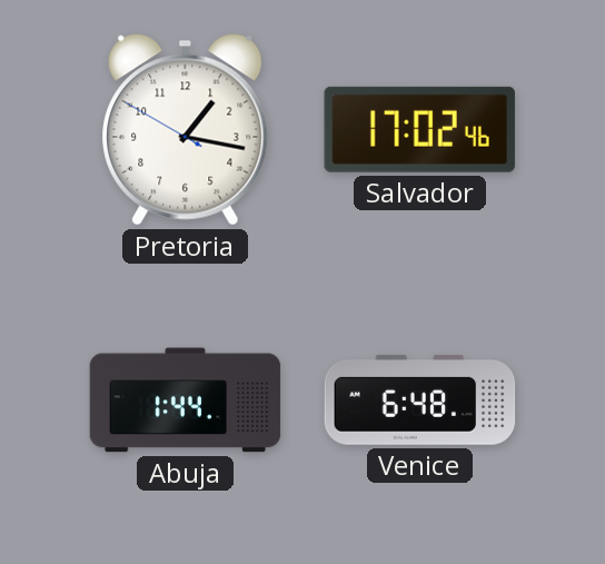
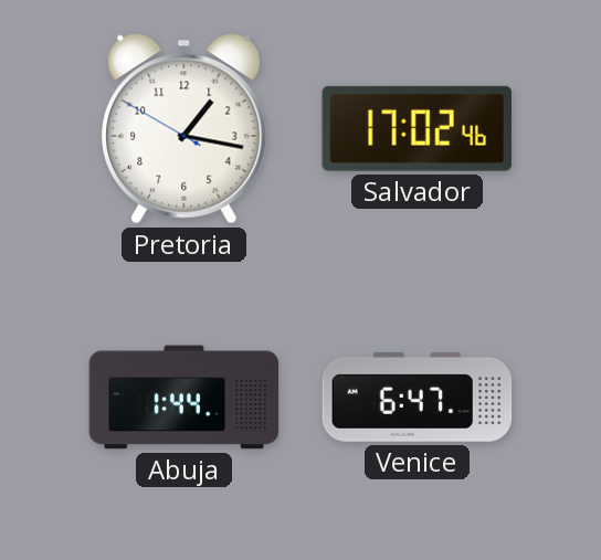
Venice: 6:48 -> 6:47
